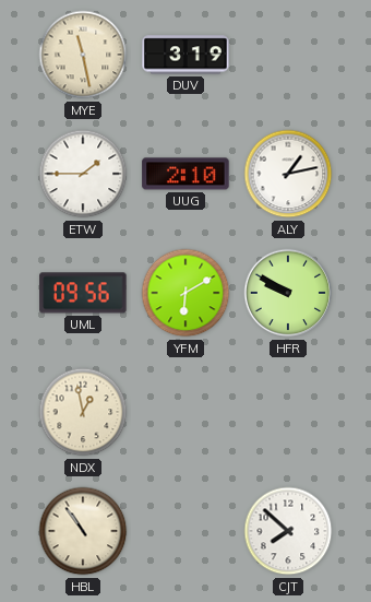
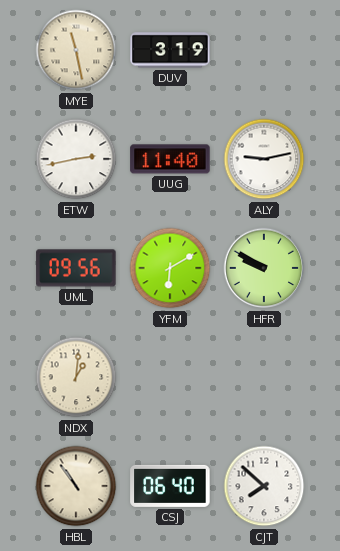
ETW: 1:45 -> 2:43
UUG: 2:10 -> 11:40
ALY: 1:13 -> 9:13
NDX: 12:58 -> 1:01
CSJ: none -> 06:40
